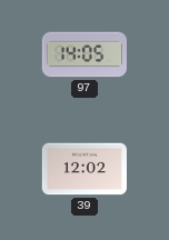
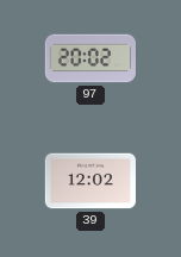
97: 14:05 -> 20:02
